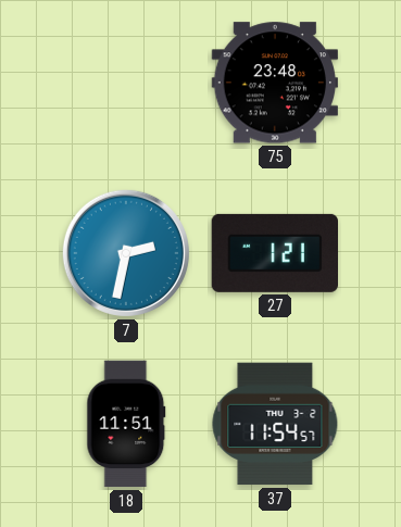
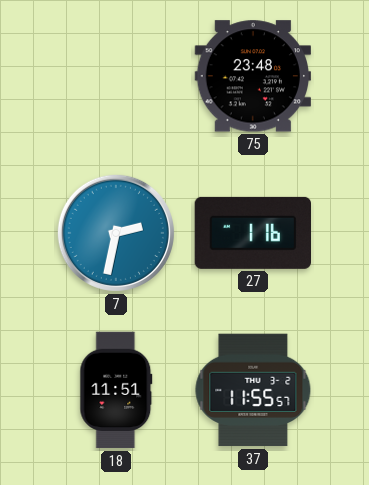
27: 1:21 -> 1:16
37: 11:54 -> 11:55
